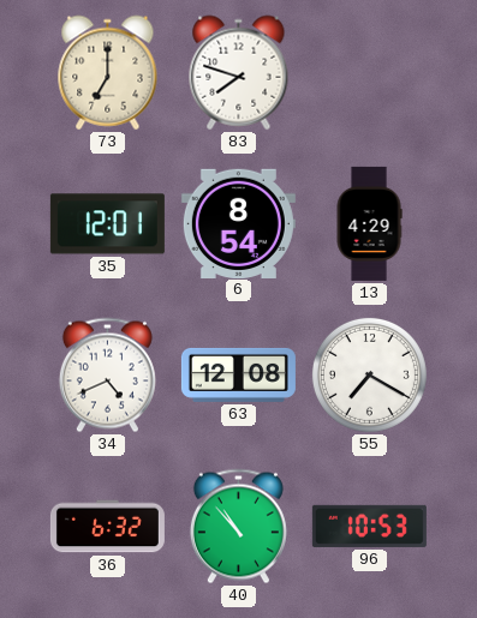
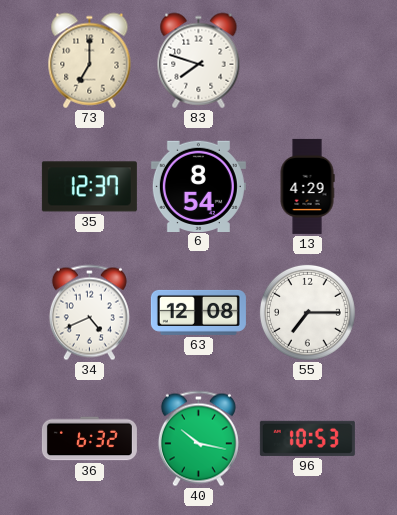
35: 12:01 -> 12:37
55: 7:20 -> 7:15
40: 10:53 -> 10:17
